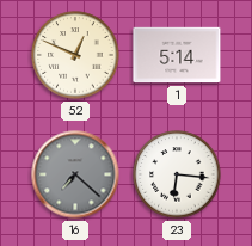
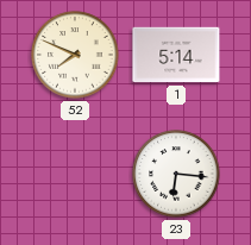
52: 12:49 -> 7:49
16: 7:22 -> none
